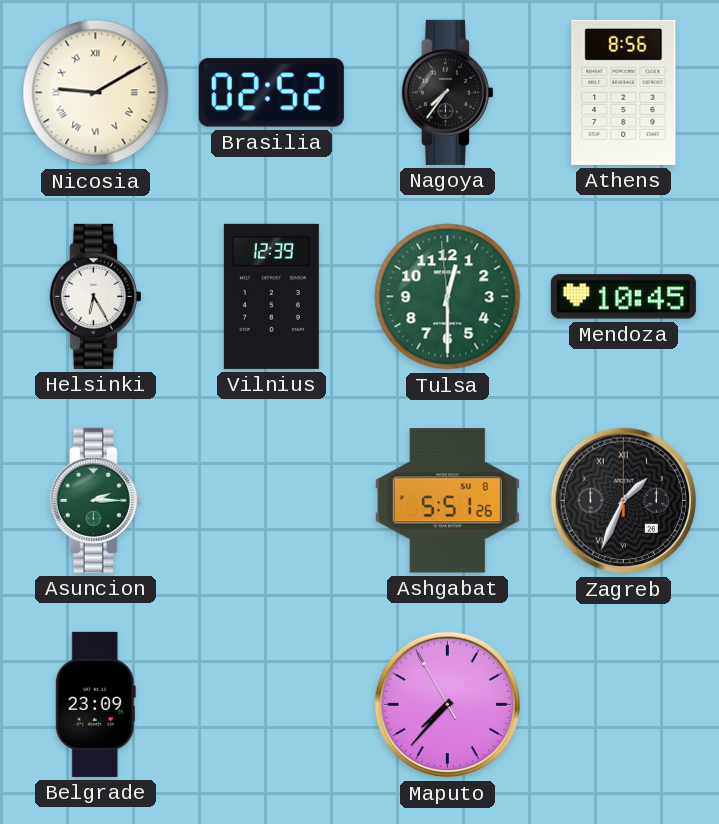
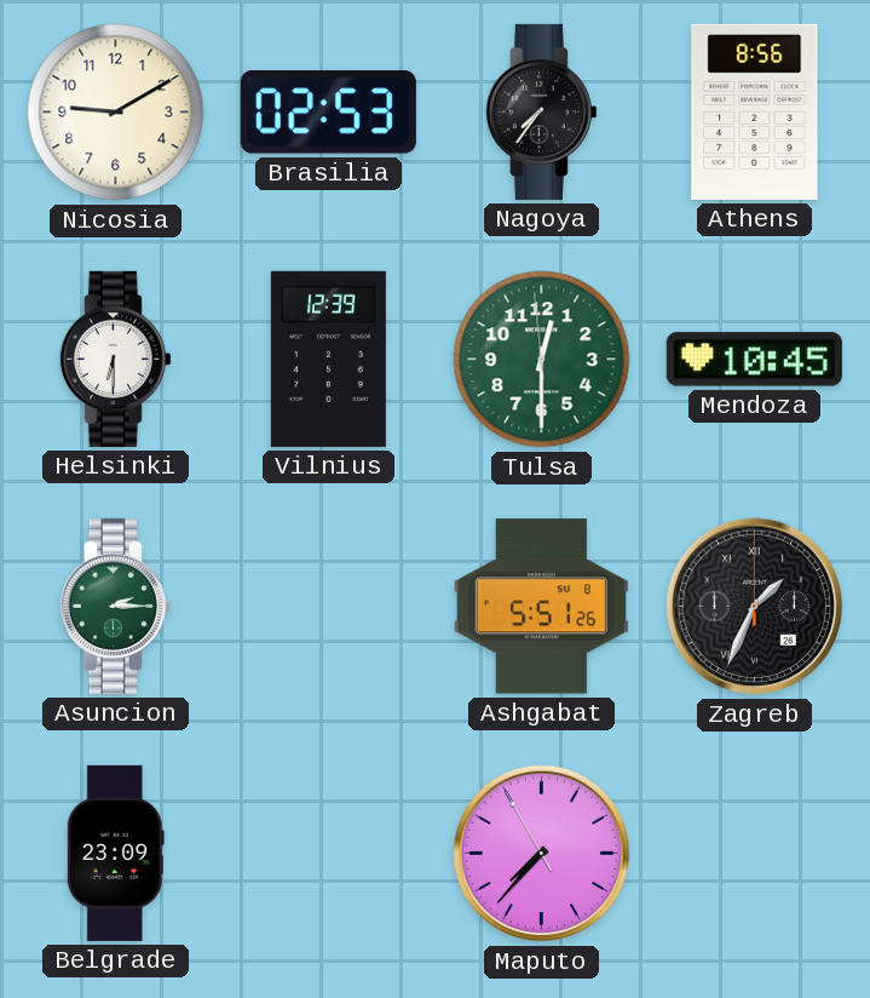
Nicosia numerals: Roman -> Arabic
Brasilia: 02:52 -> 02:53
Helsinki: 6:25 -> 6:30
